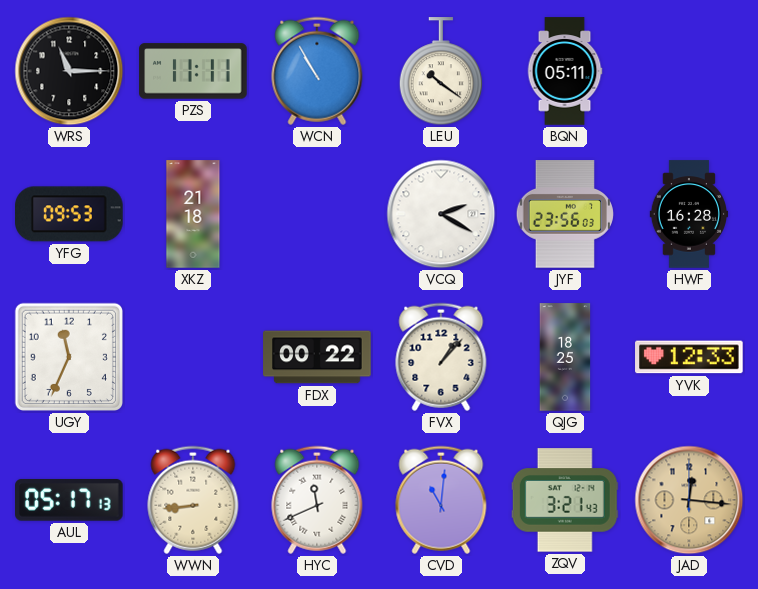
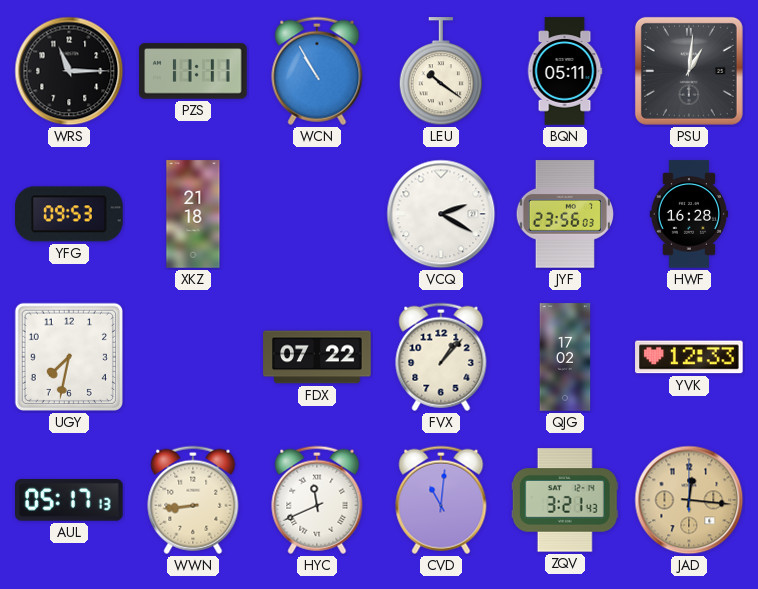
PSU: none -> 1:01
UGY: 11:34 -> 7:32
FDX: 00:22 -> 07:22
QJG: 18:25 -> 17:02
